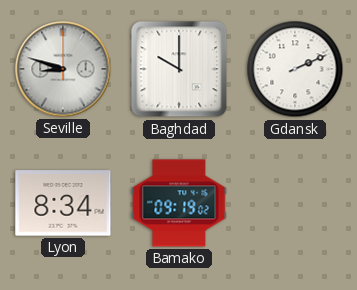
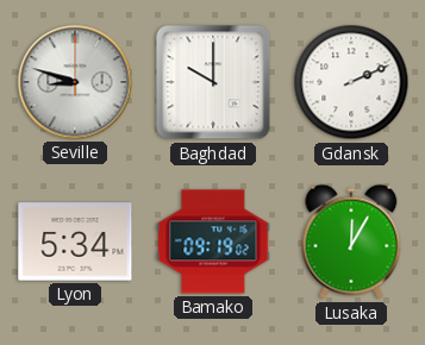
Lyon: 8:34 -> 5:34
Lusaka: none -> 12:05
